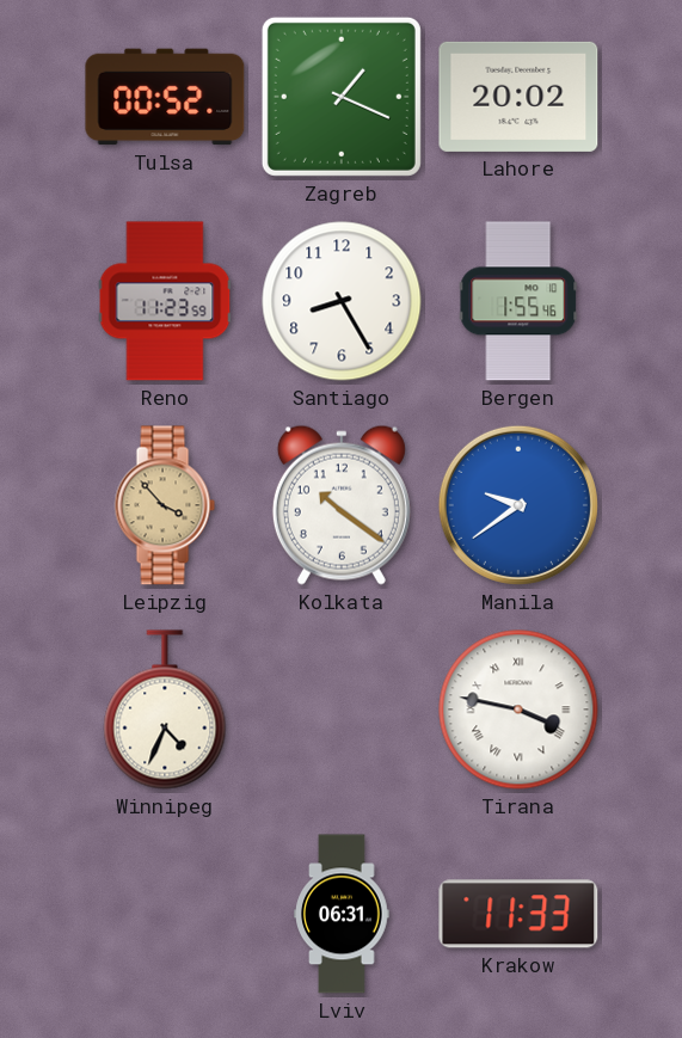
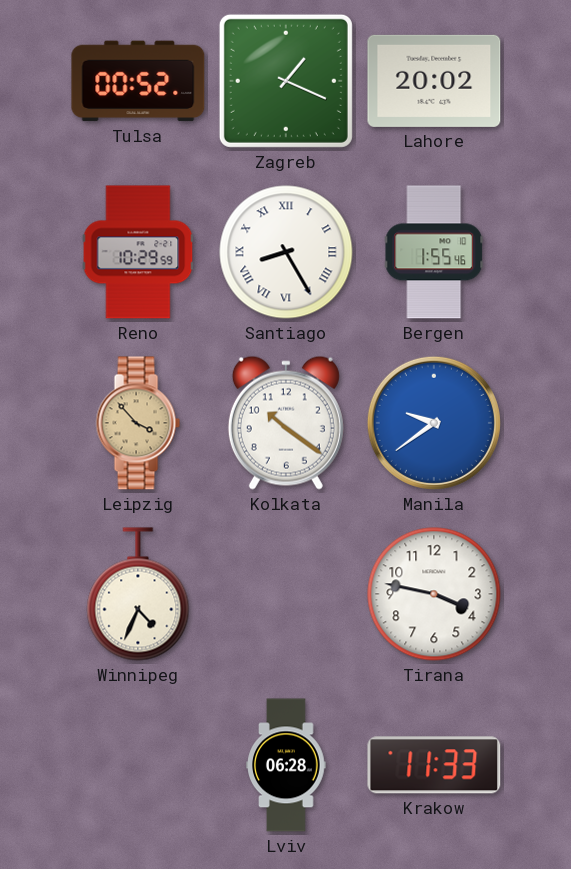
Reno: 11:23 -> 10:29
Santiago numerals: Arabic -> Roman
Tirana numerals: Roman -> Arabic
Lviv: 06:31 -> 06:28
